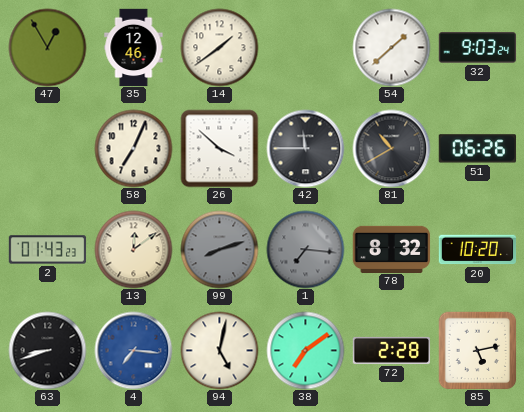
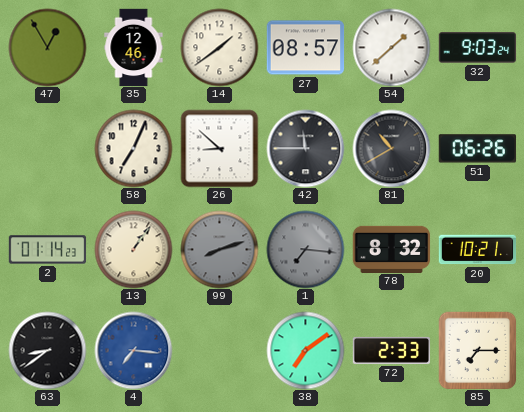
27: none -> 08:57
26: 3:52 -> 8:52
2: 01:43 -> 01:14
13: 12:09 -> 1:06
20: 10:20 -> 10:21
63: 8:42 -> 8:39
94: 5:02 -> none
72: 2:28 -> 2:33
85: 5:13 -> 7:15
